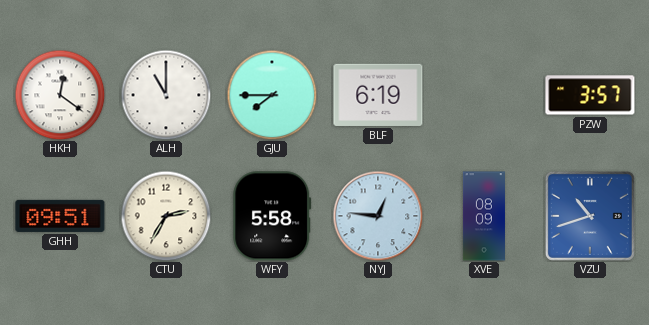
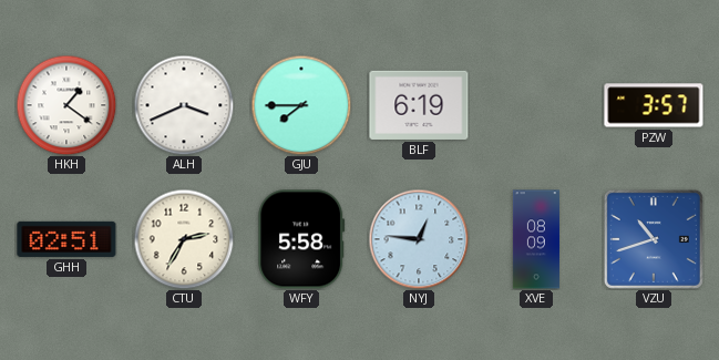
HKH: 12:21 -> 1:21
ALH: 11:00 -> 3:41
GHH: 09:51 -> 02:51
